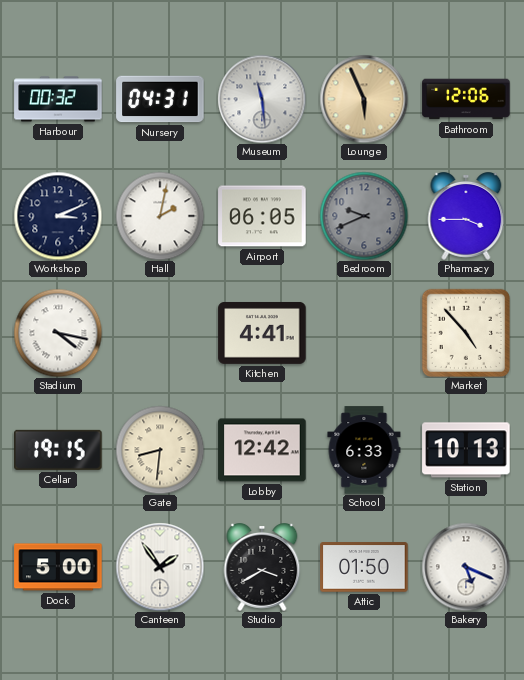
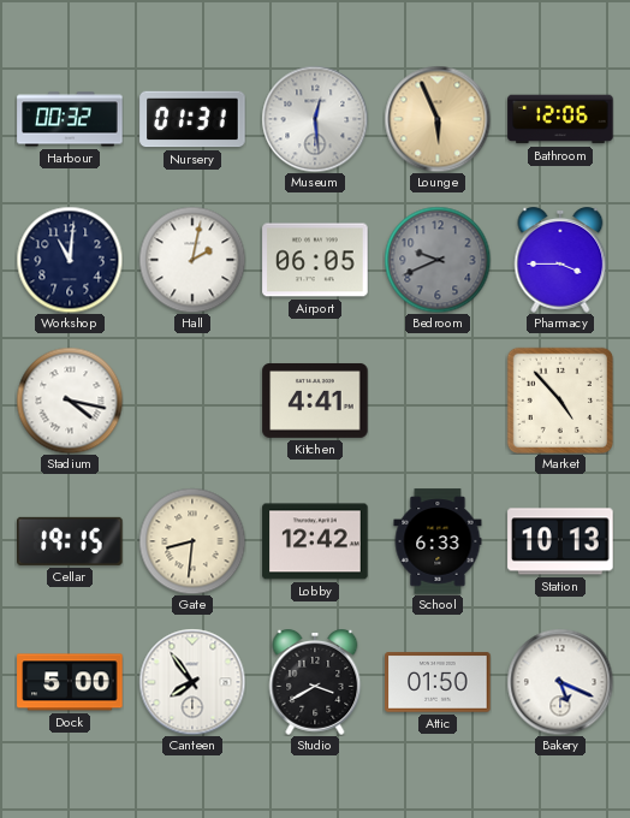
Nursery: 04:31 -> 01:31
Museum: 11:29 -> 12:29
Workshop: 3:11 -> 11:01
Canteen: 1:54 -> 7:54
